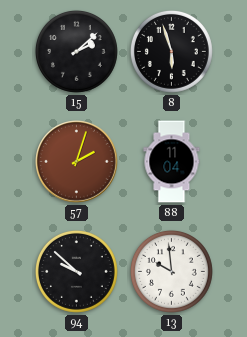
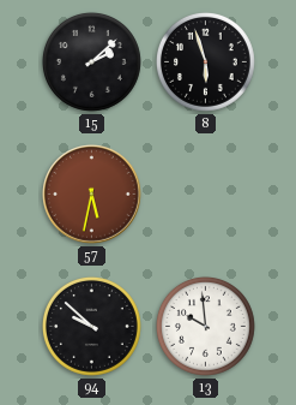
57: 2:03 -> 5:32
88: 11:04 -> none
